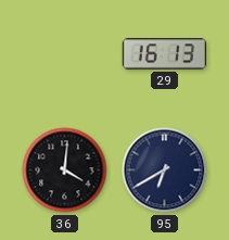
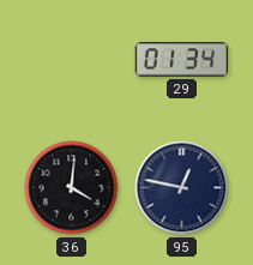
29: 16:13 -> 01:34
95: 6:40 -> 12:47
